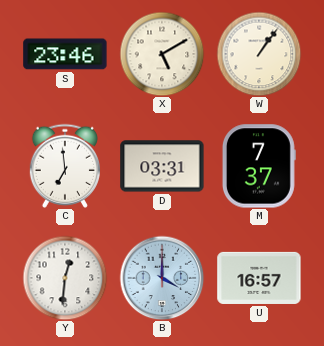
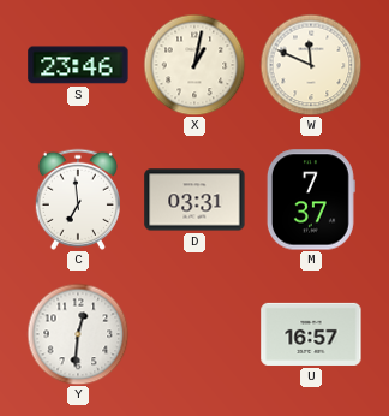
X: 5:10 -> 1:02
W: 1:06 -> 11:49
B: 4:00 -> none
